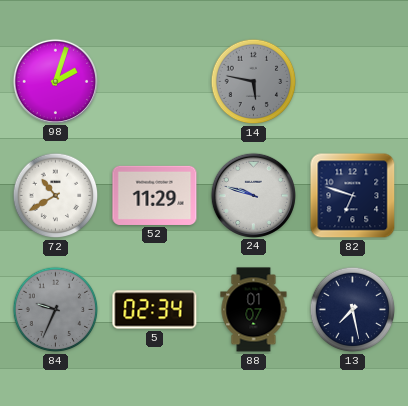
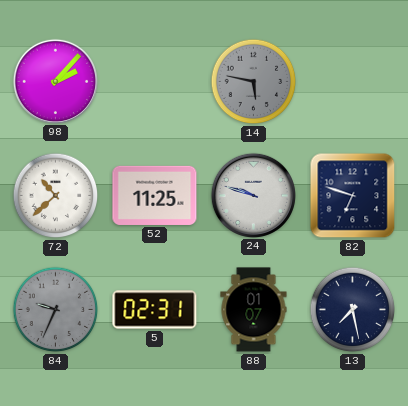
98: 2:03 -> 2:07
72: 10:40 -> 10:38
52: 11:29 -> 11:25
5: 02:34 -> 02:31
